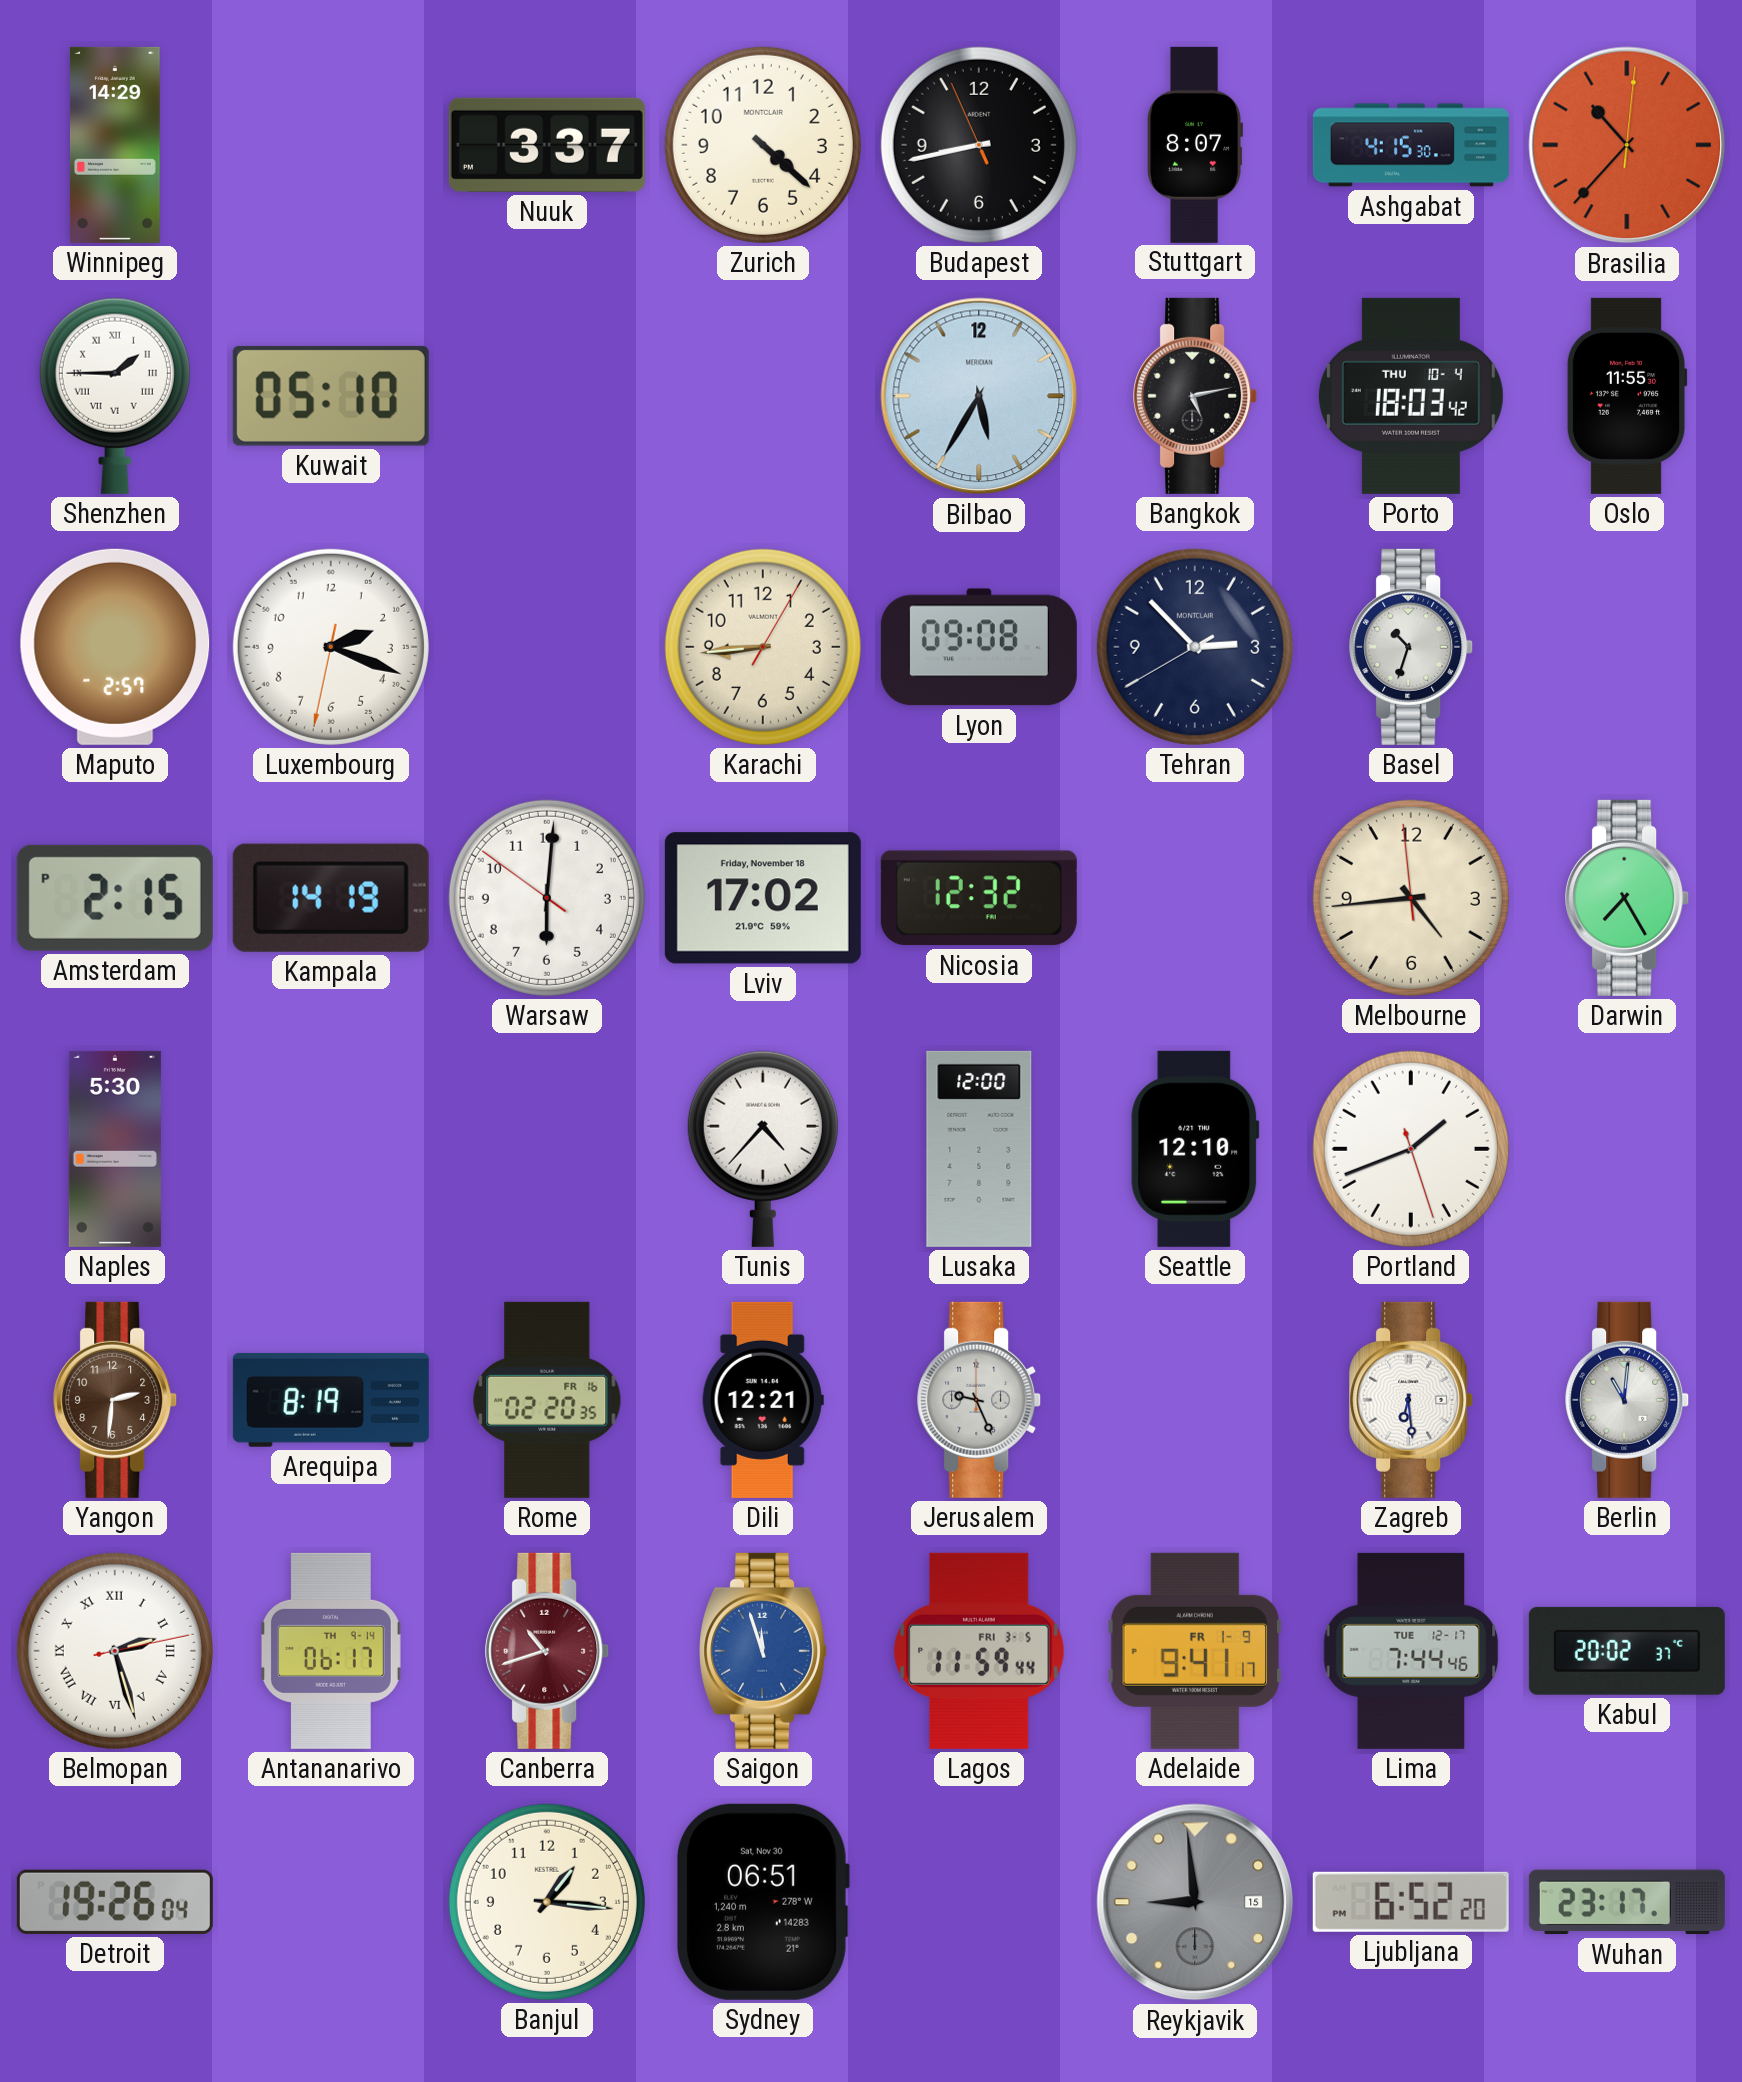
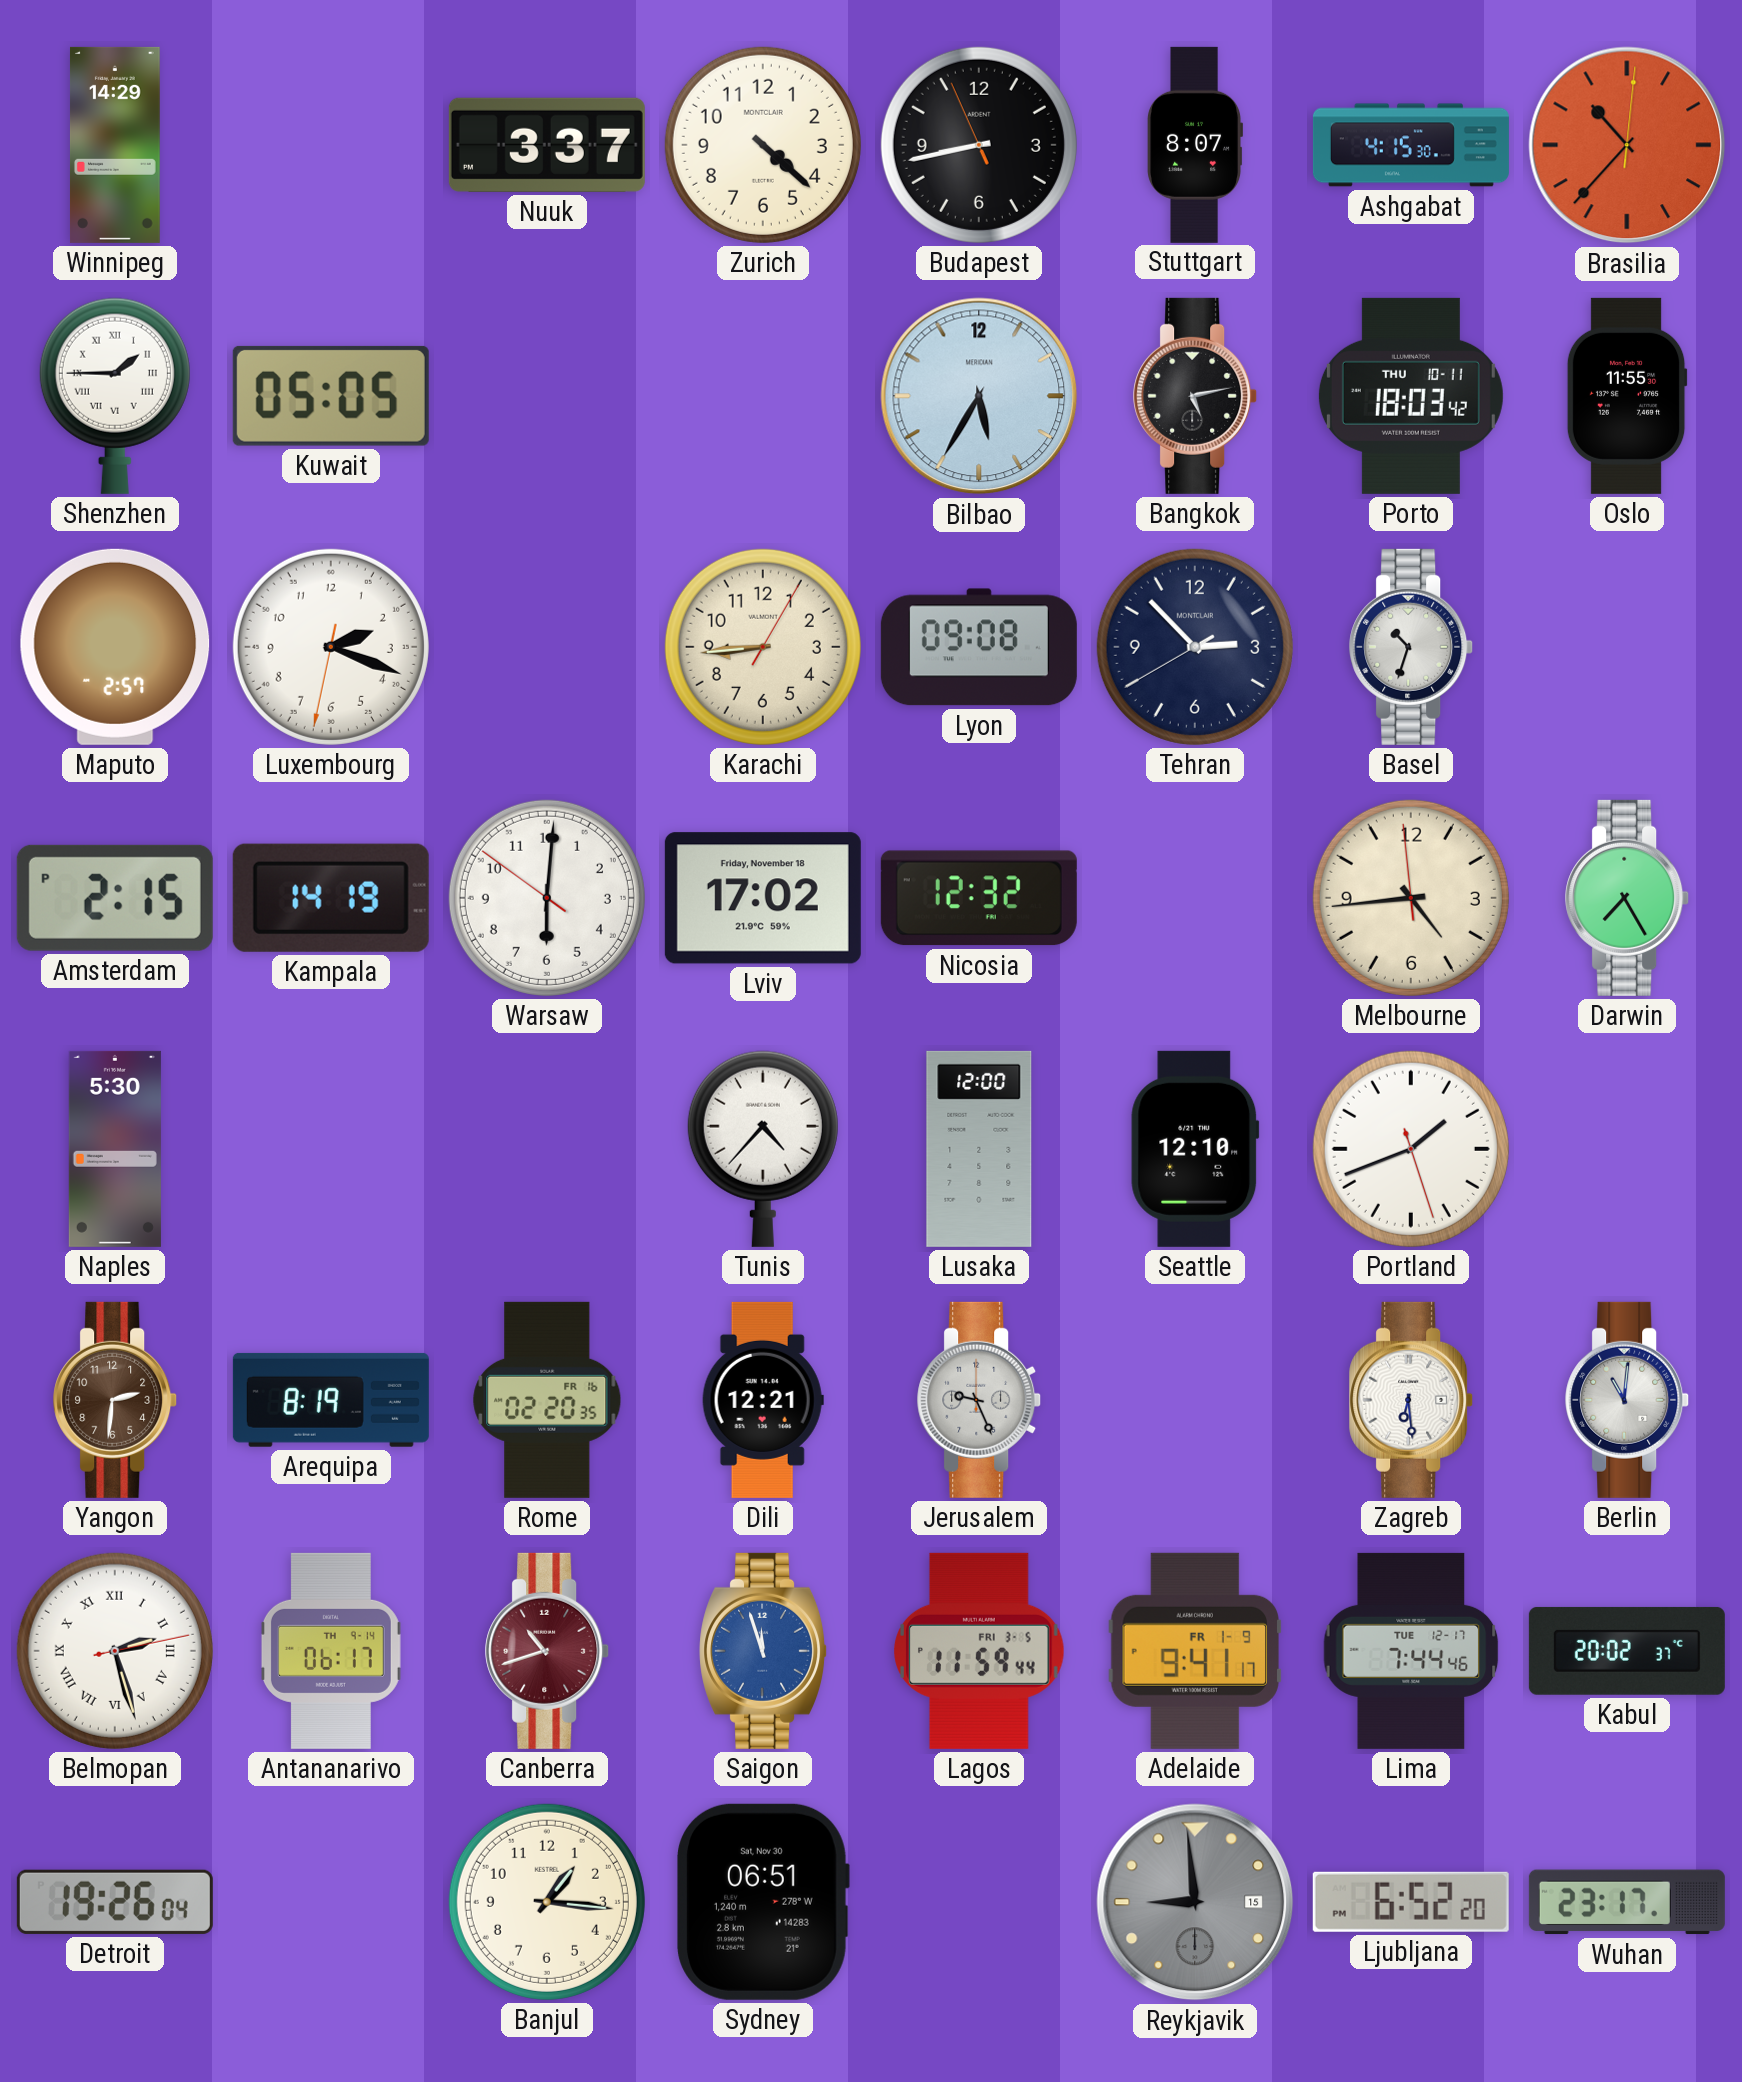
Kuwait: 05:10 -> 05:05
Porto date: THU 10-4 -> THU 10-11
